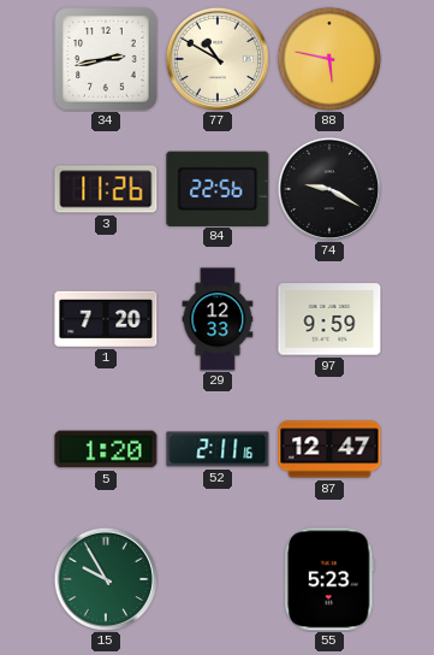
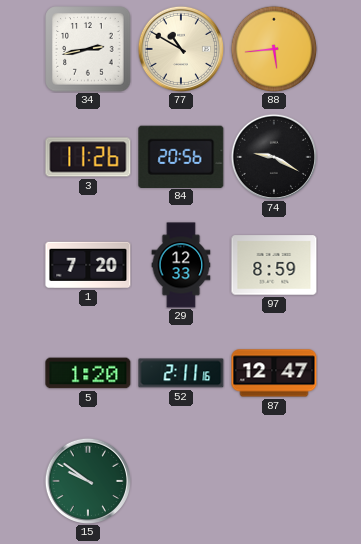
88: 5:47 -> 5:44
84: 22:56 -> 20:56
97: 9:59 -> 8:59
15: 9:55 -> 9:51
55: 5:23 -> none
